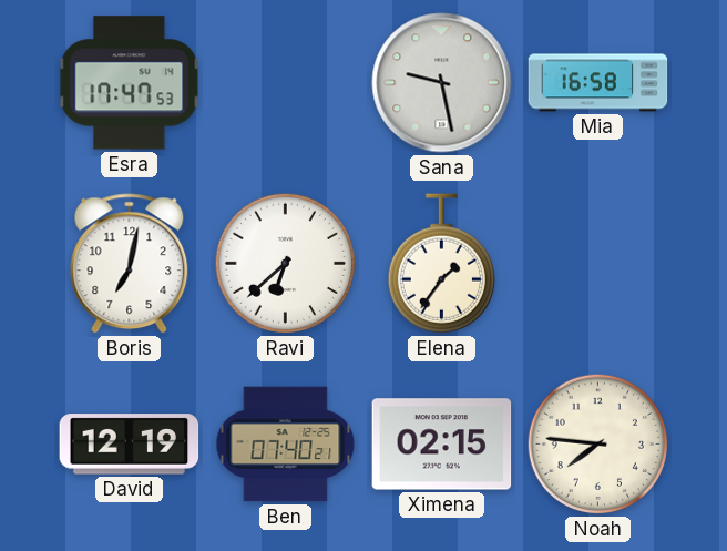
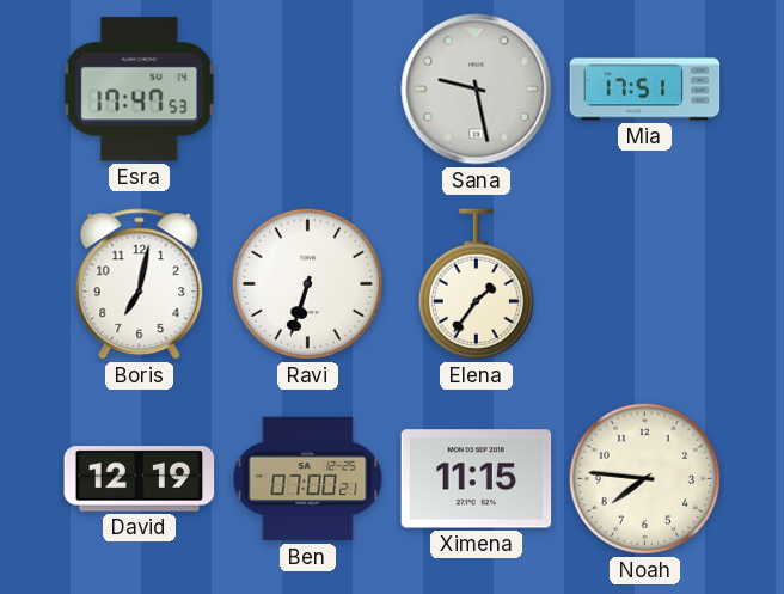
Mia: 16:58 -> 17:51
Ravi: 6:38 -> 6:33
Ben: 07:40 -> 07:00
Ximena: 02:15 -> 11:15
